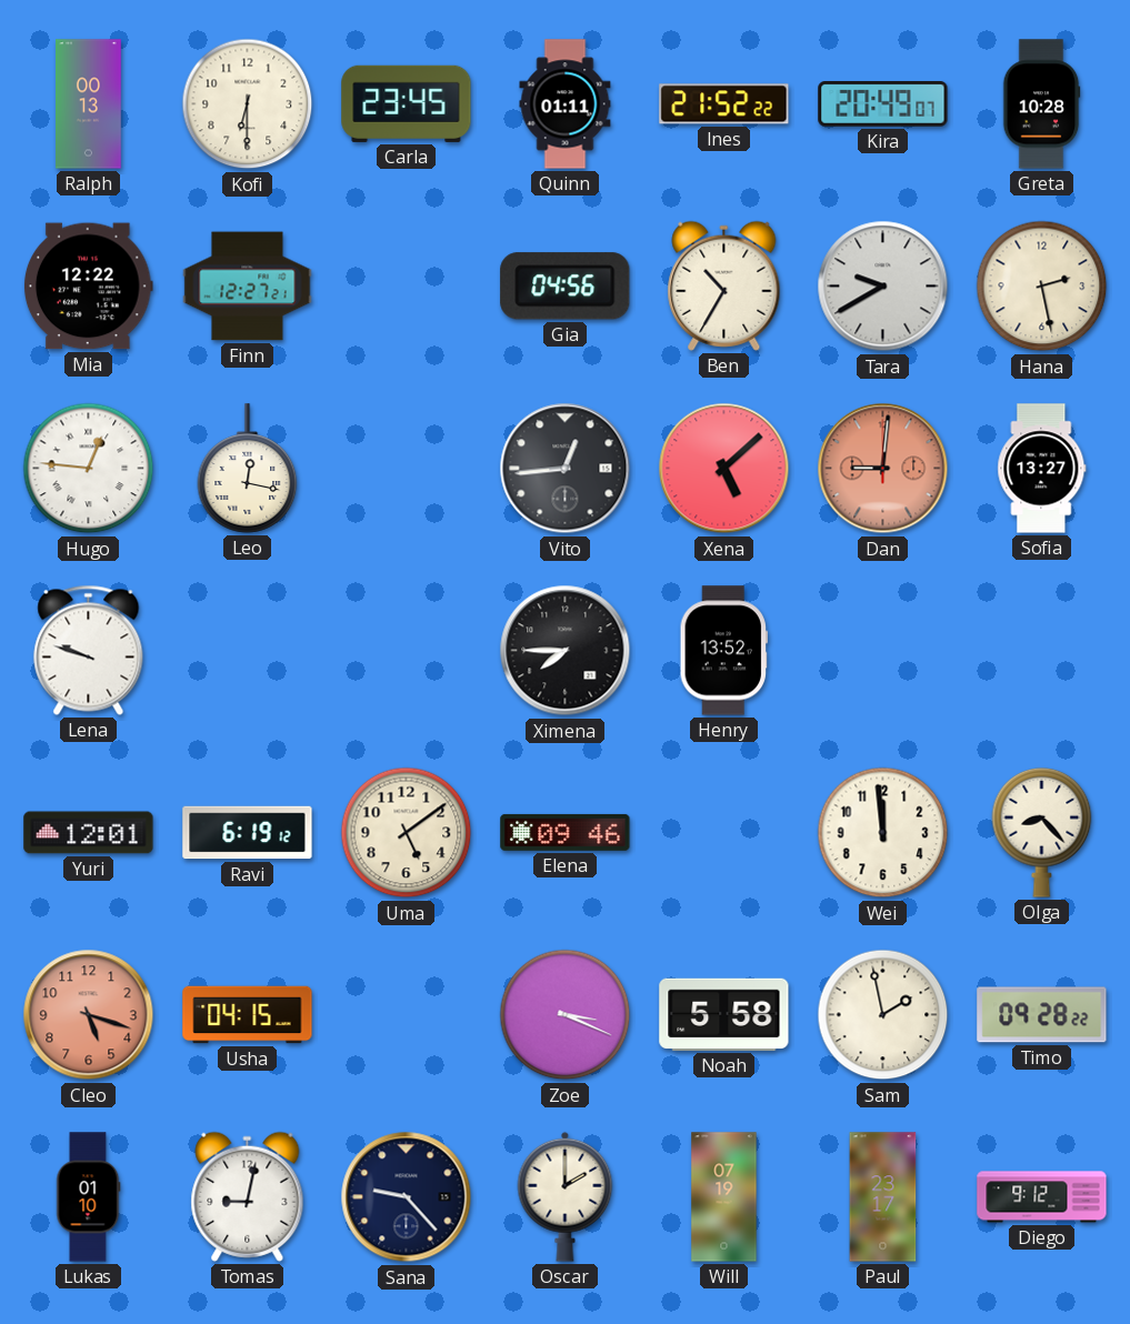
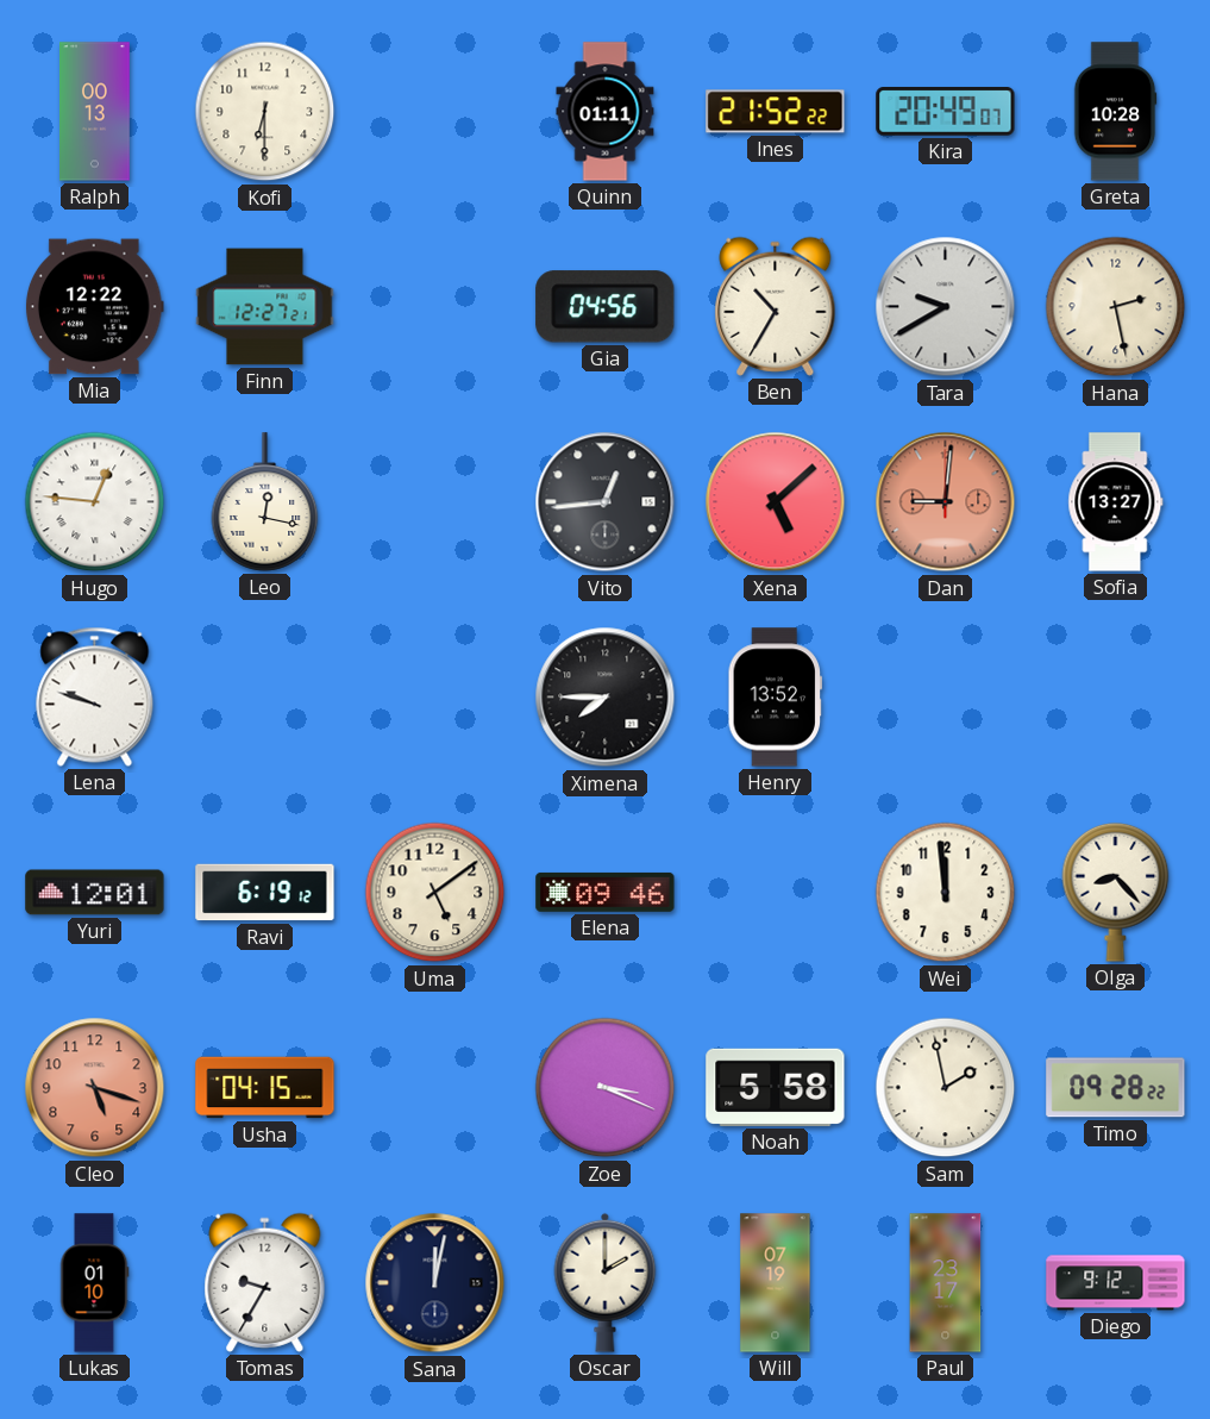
Carla: 23:45 -> none
Tomas: 9:02 -> 9:35
Sana: 9:23 -> 12:02
